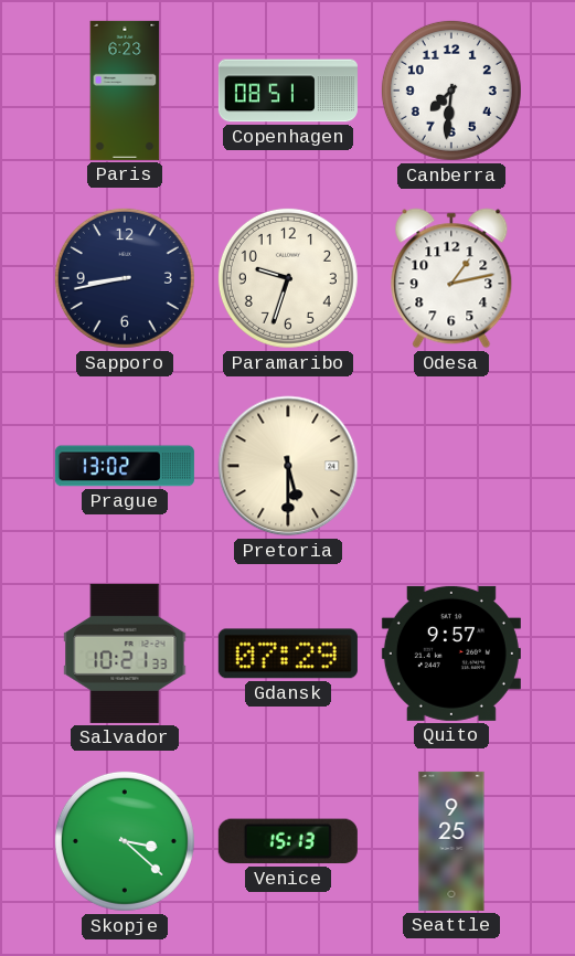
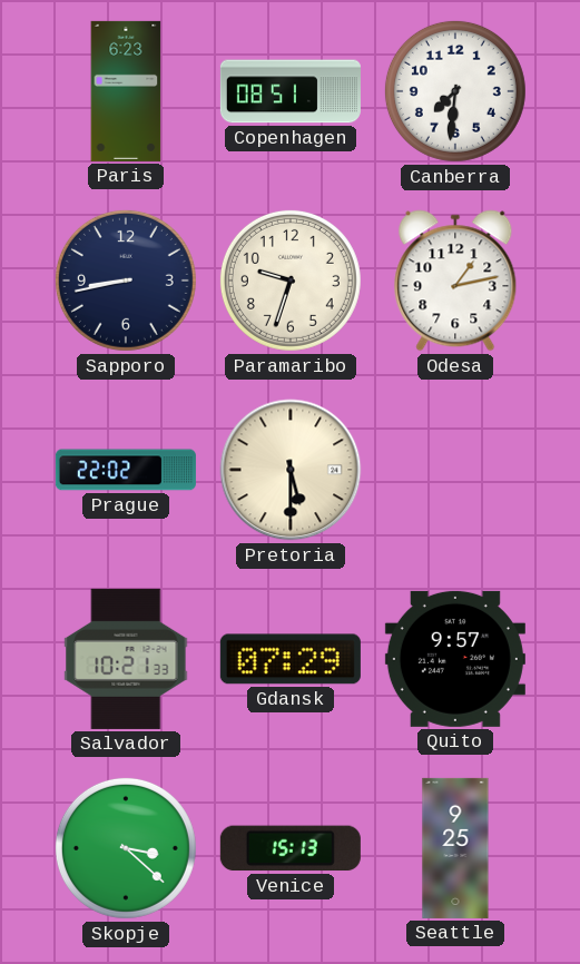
Prague: 13:02 -> 22:02
